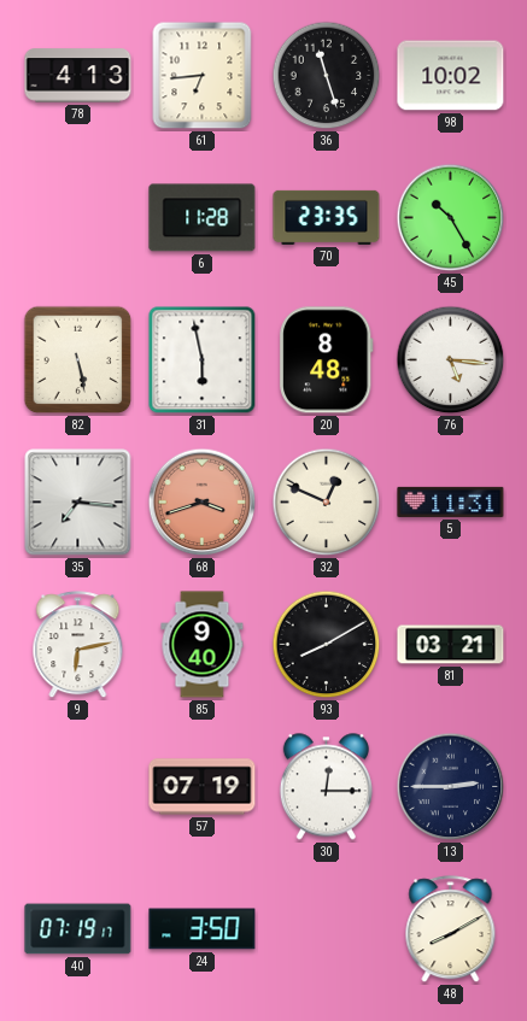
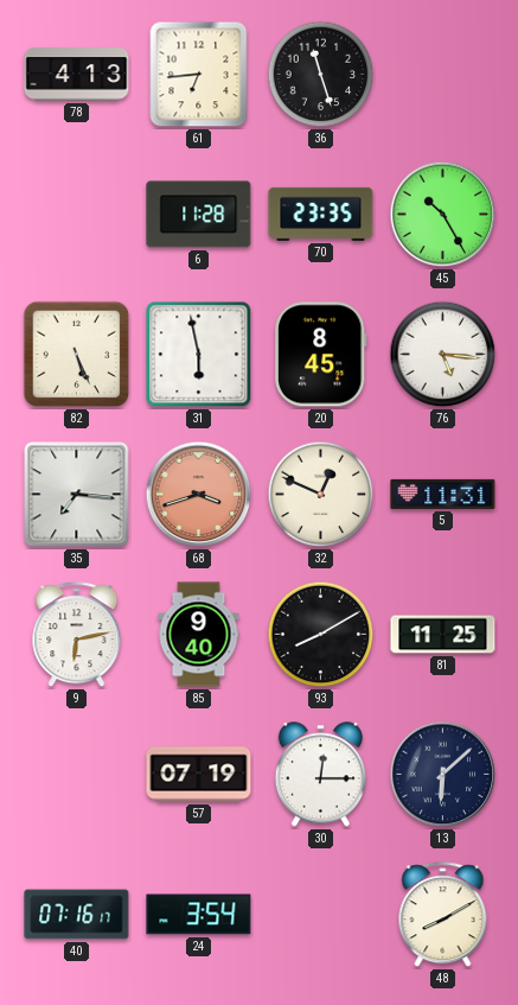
98: 10:02 -> none
82: 5:28 -> 5:26
20: 8:48 -> 8:45
81: 03:21 -> 11:25
13: 2:45 -> 6:08
40: 07:19 -> 07:16
24: 3:50 -> 3:54
